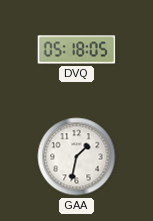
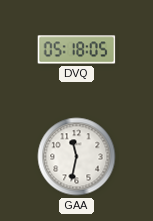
GAA: 1:32 -> 11:32
